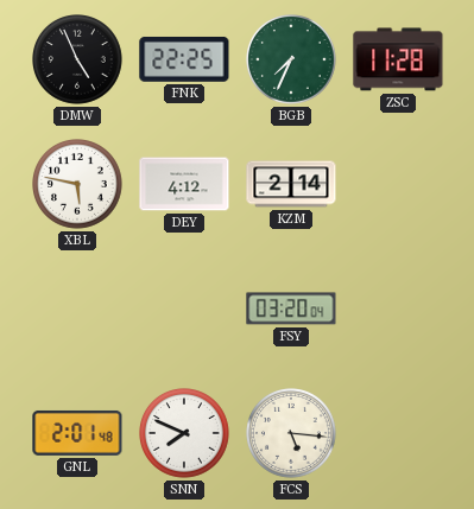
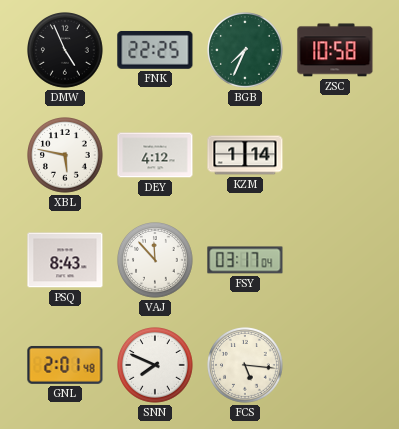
ZSC: 11:28 -> 10:58
KZM: 2:14 -> 1:14
PSQ: none -> 8:43
VAJ: none -> 11:53
FSY: 03:20 -> 03:17
